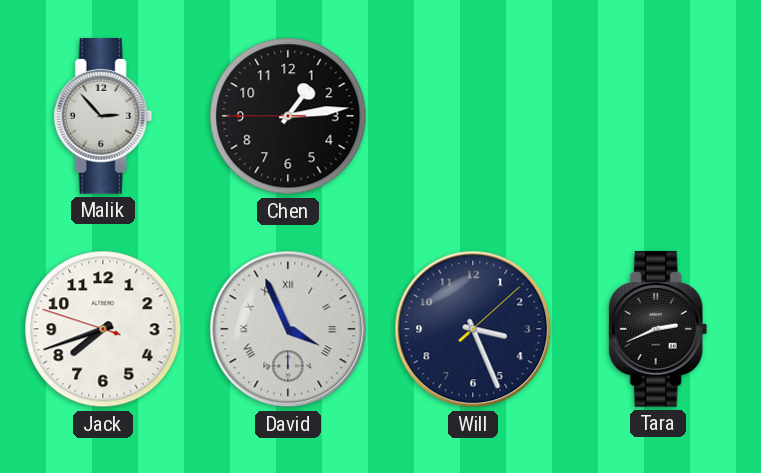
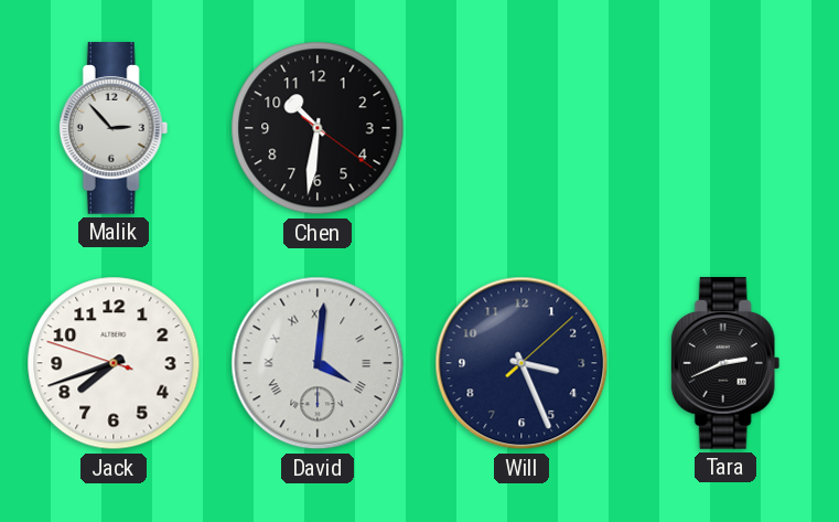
Chen: 1:13 -> 10:31
David: 3:56 -> 4:01
